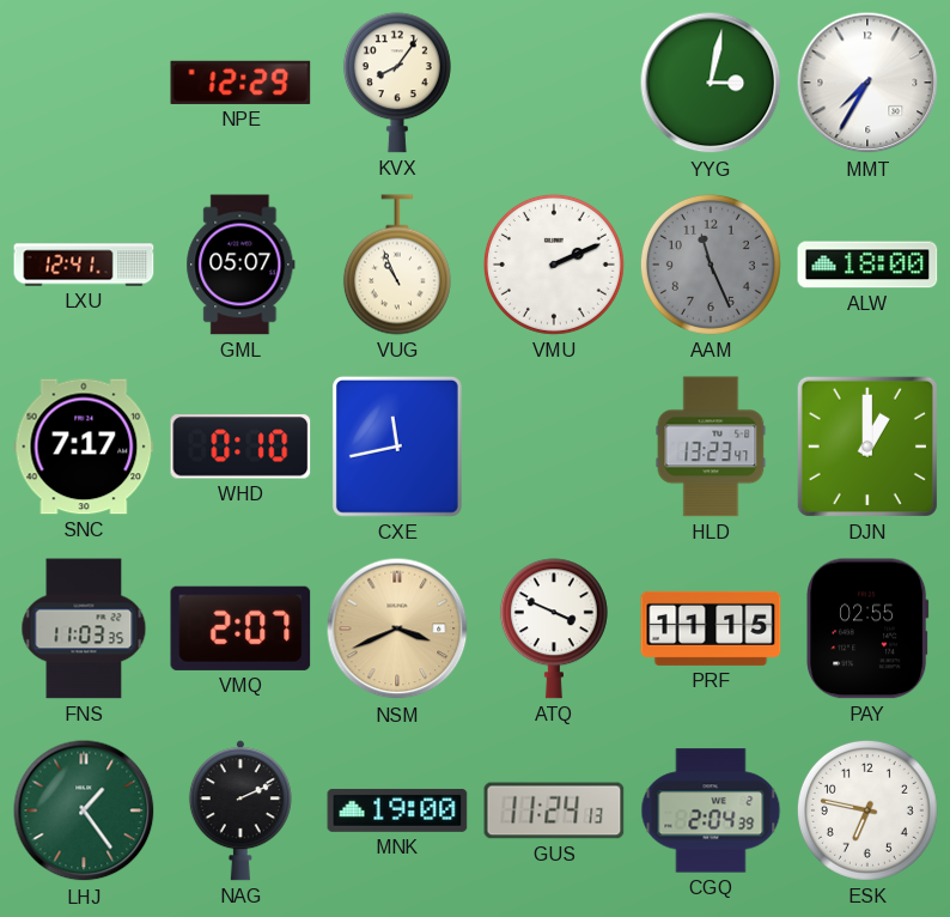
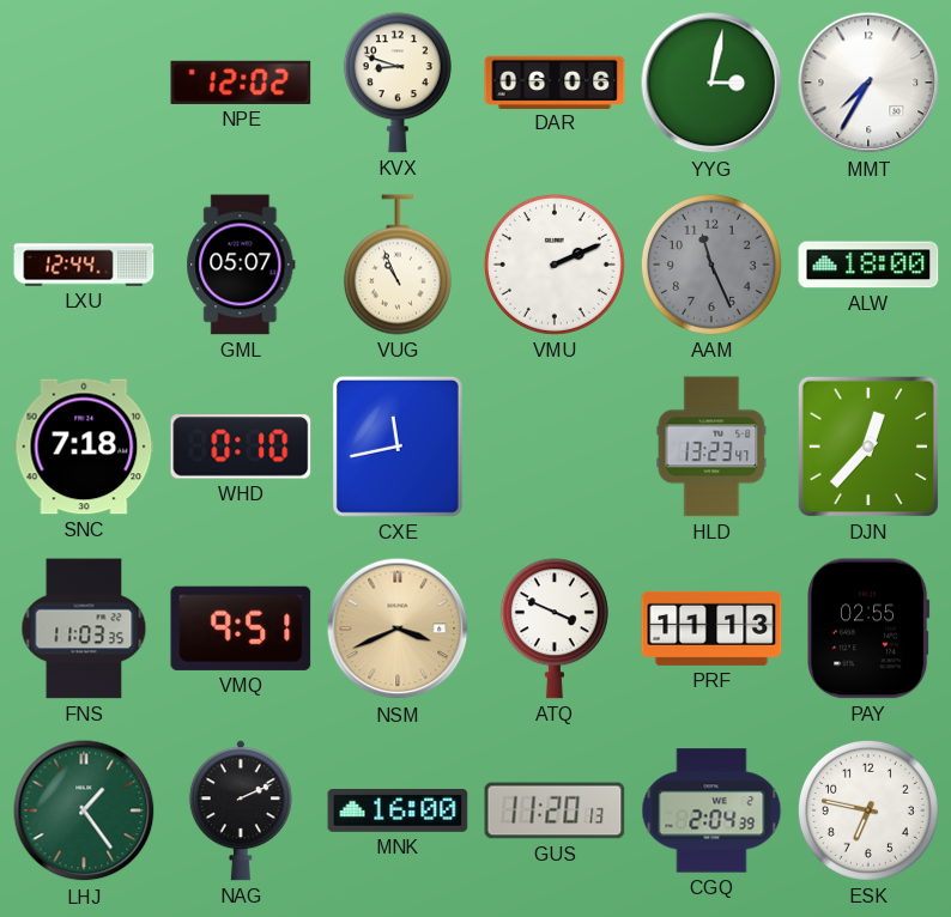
NPE: 12:29 -> 12:02
KVX: 8:06 -> 8:48
DAR: none -> 06:06
LXU: 12:41 -> 12:44
SNC: 7:17 -> 7:18
DJN: 1:00 -> 12:37
VMQ: 2:07 -> 9:51
PRF: 11:15 -> 11:13
MNK: 19:00 -> 16:00
GUS: 11:24 -> 11:20
